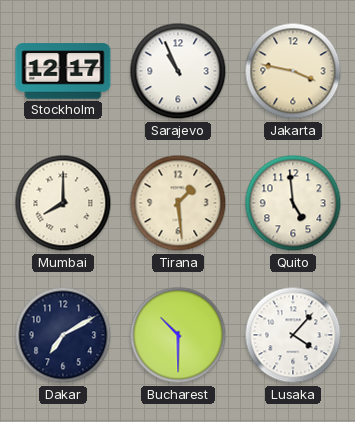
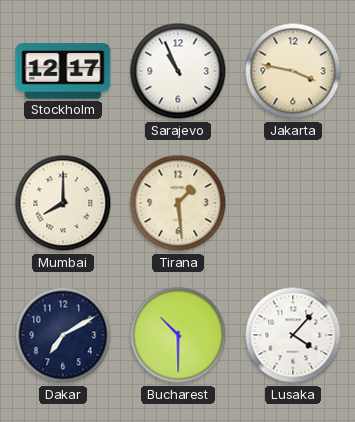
Quito: 4:59 -> none
